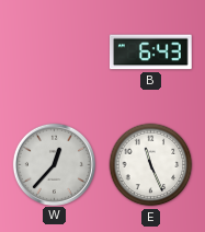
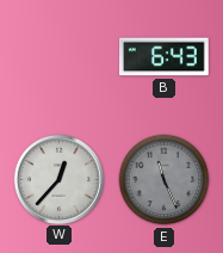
E dial: white -> grey
